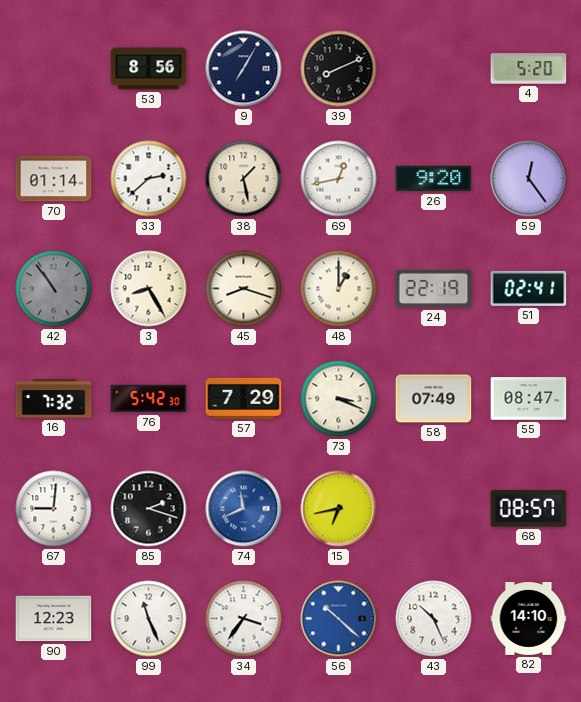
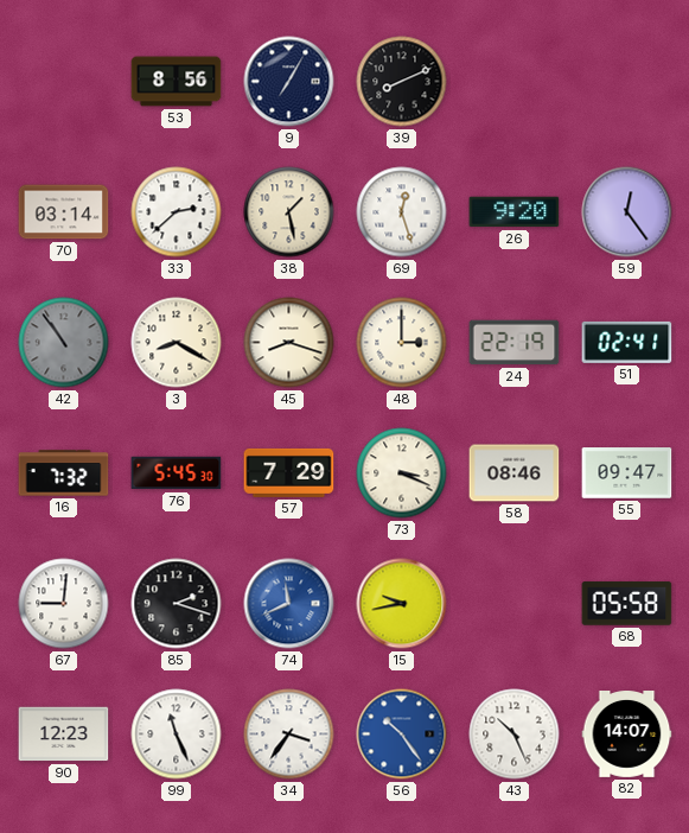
4: 5:20 -> none
70: 01:14 -> 03:14
69: 12:43 -> 12:27
3: 8:25 -> 8:20
48: 1:00 -> 3:00
76: 5:42 -> 5:45
58: 07:49 -> 08:46
55: 08:47 -> 09:47
15: 6:43 -> 9:43
68: 08:57 -> 05:58
56: 10:22 -> 10:24
82: 14:10 -> 14:07
